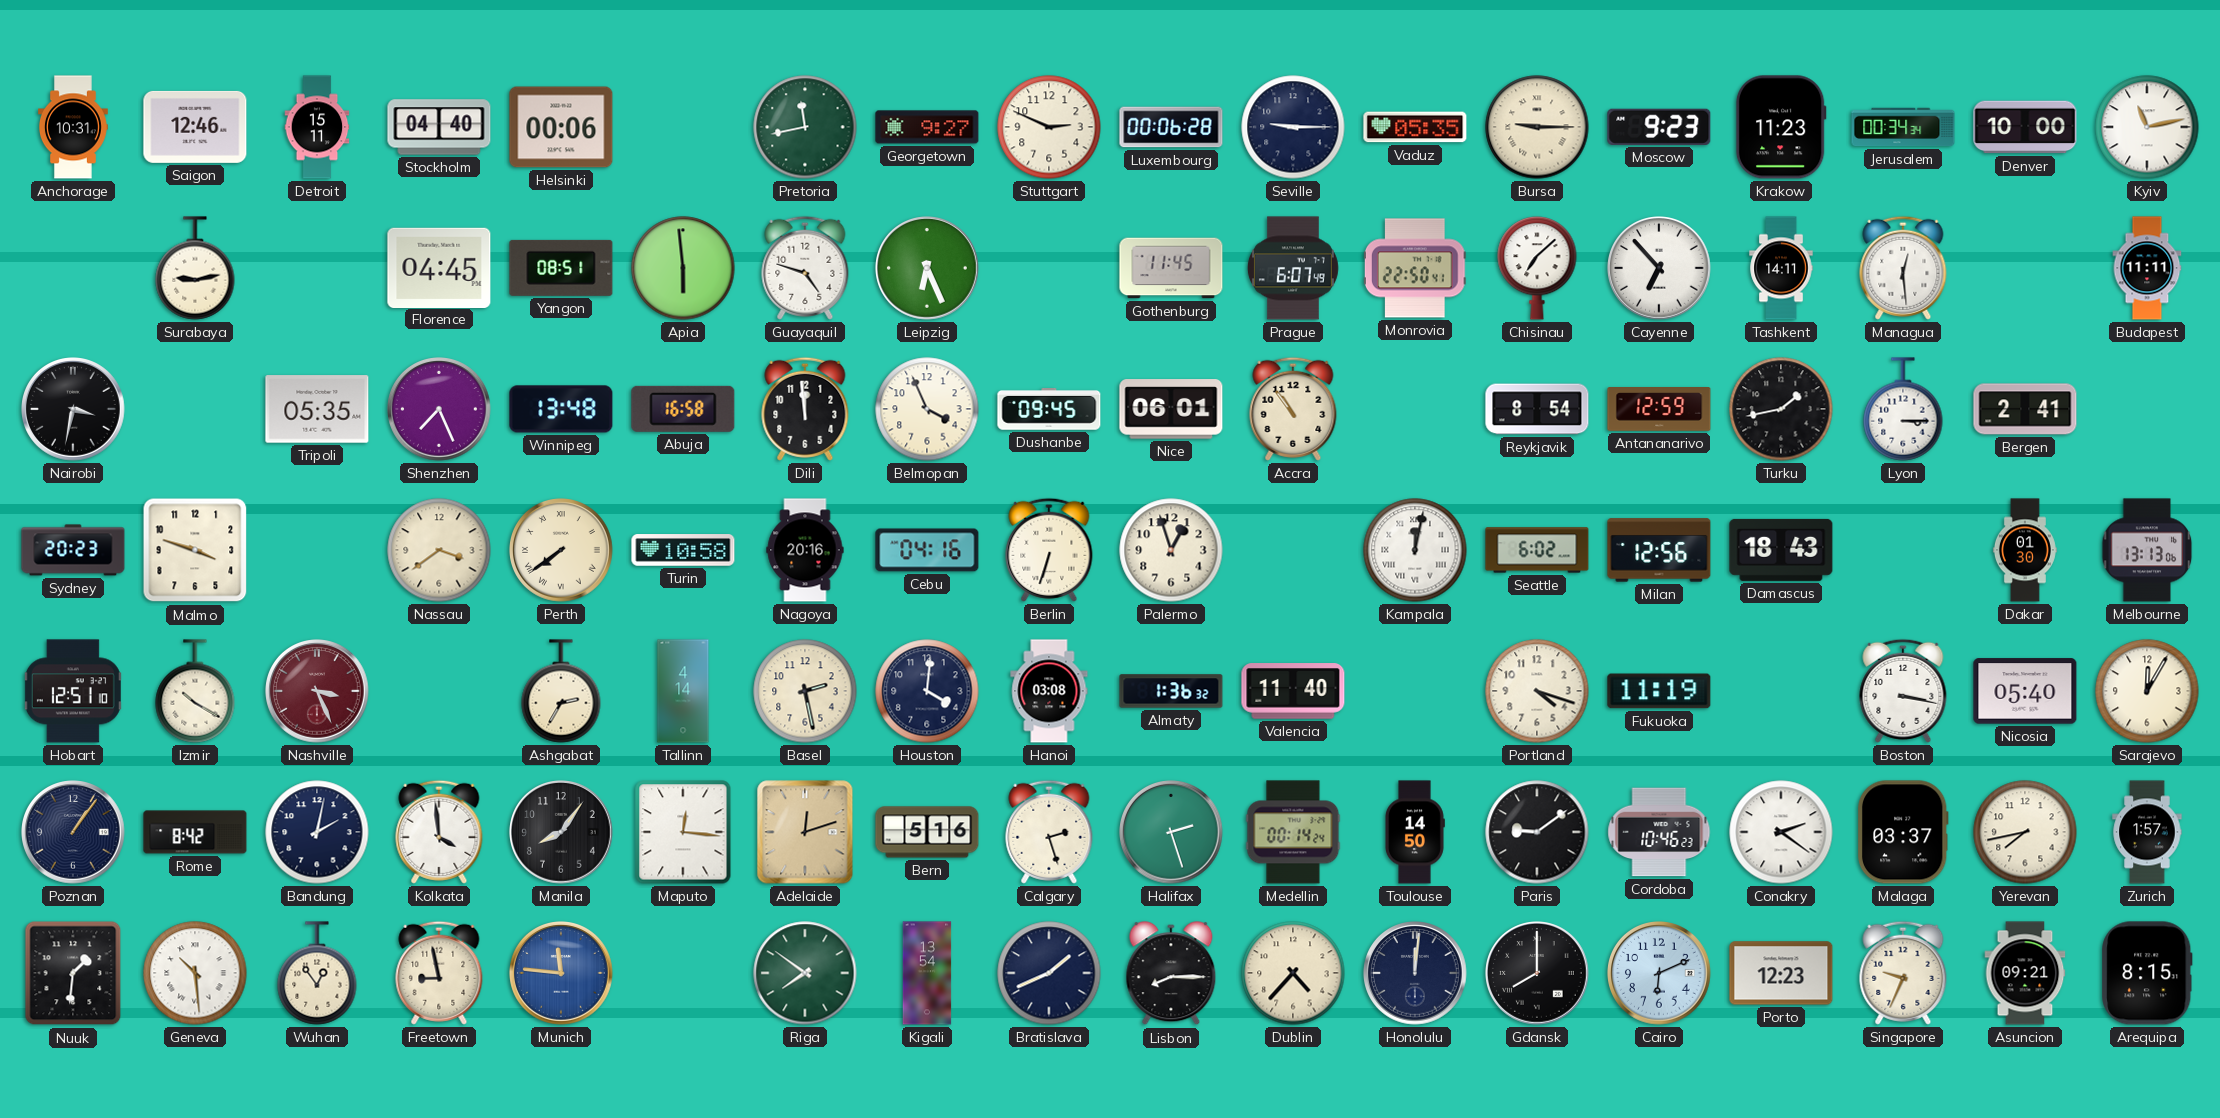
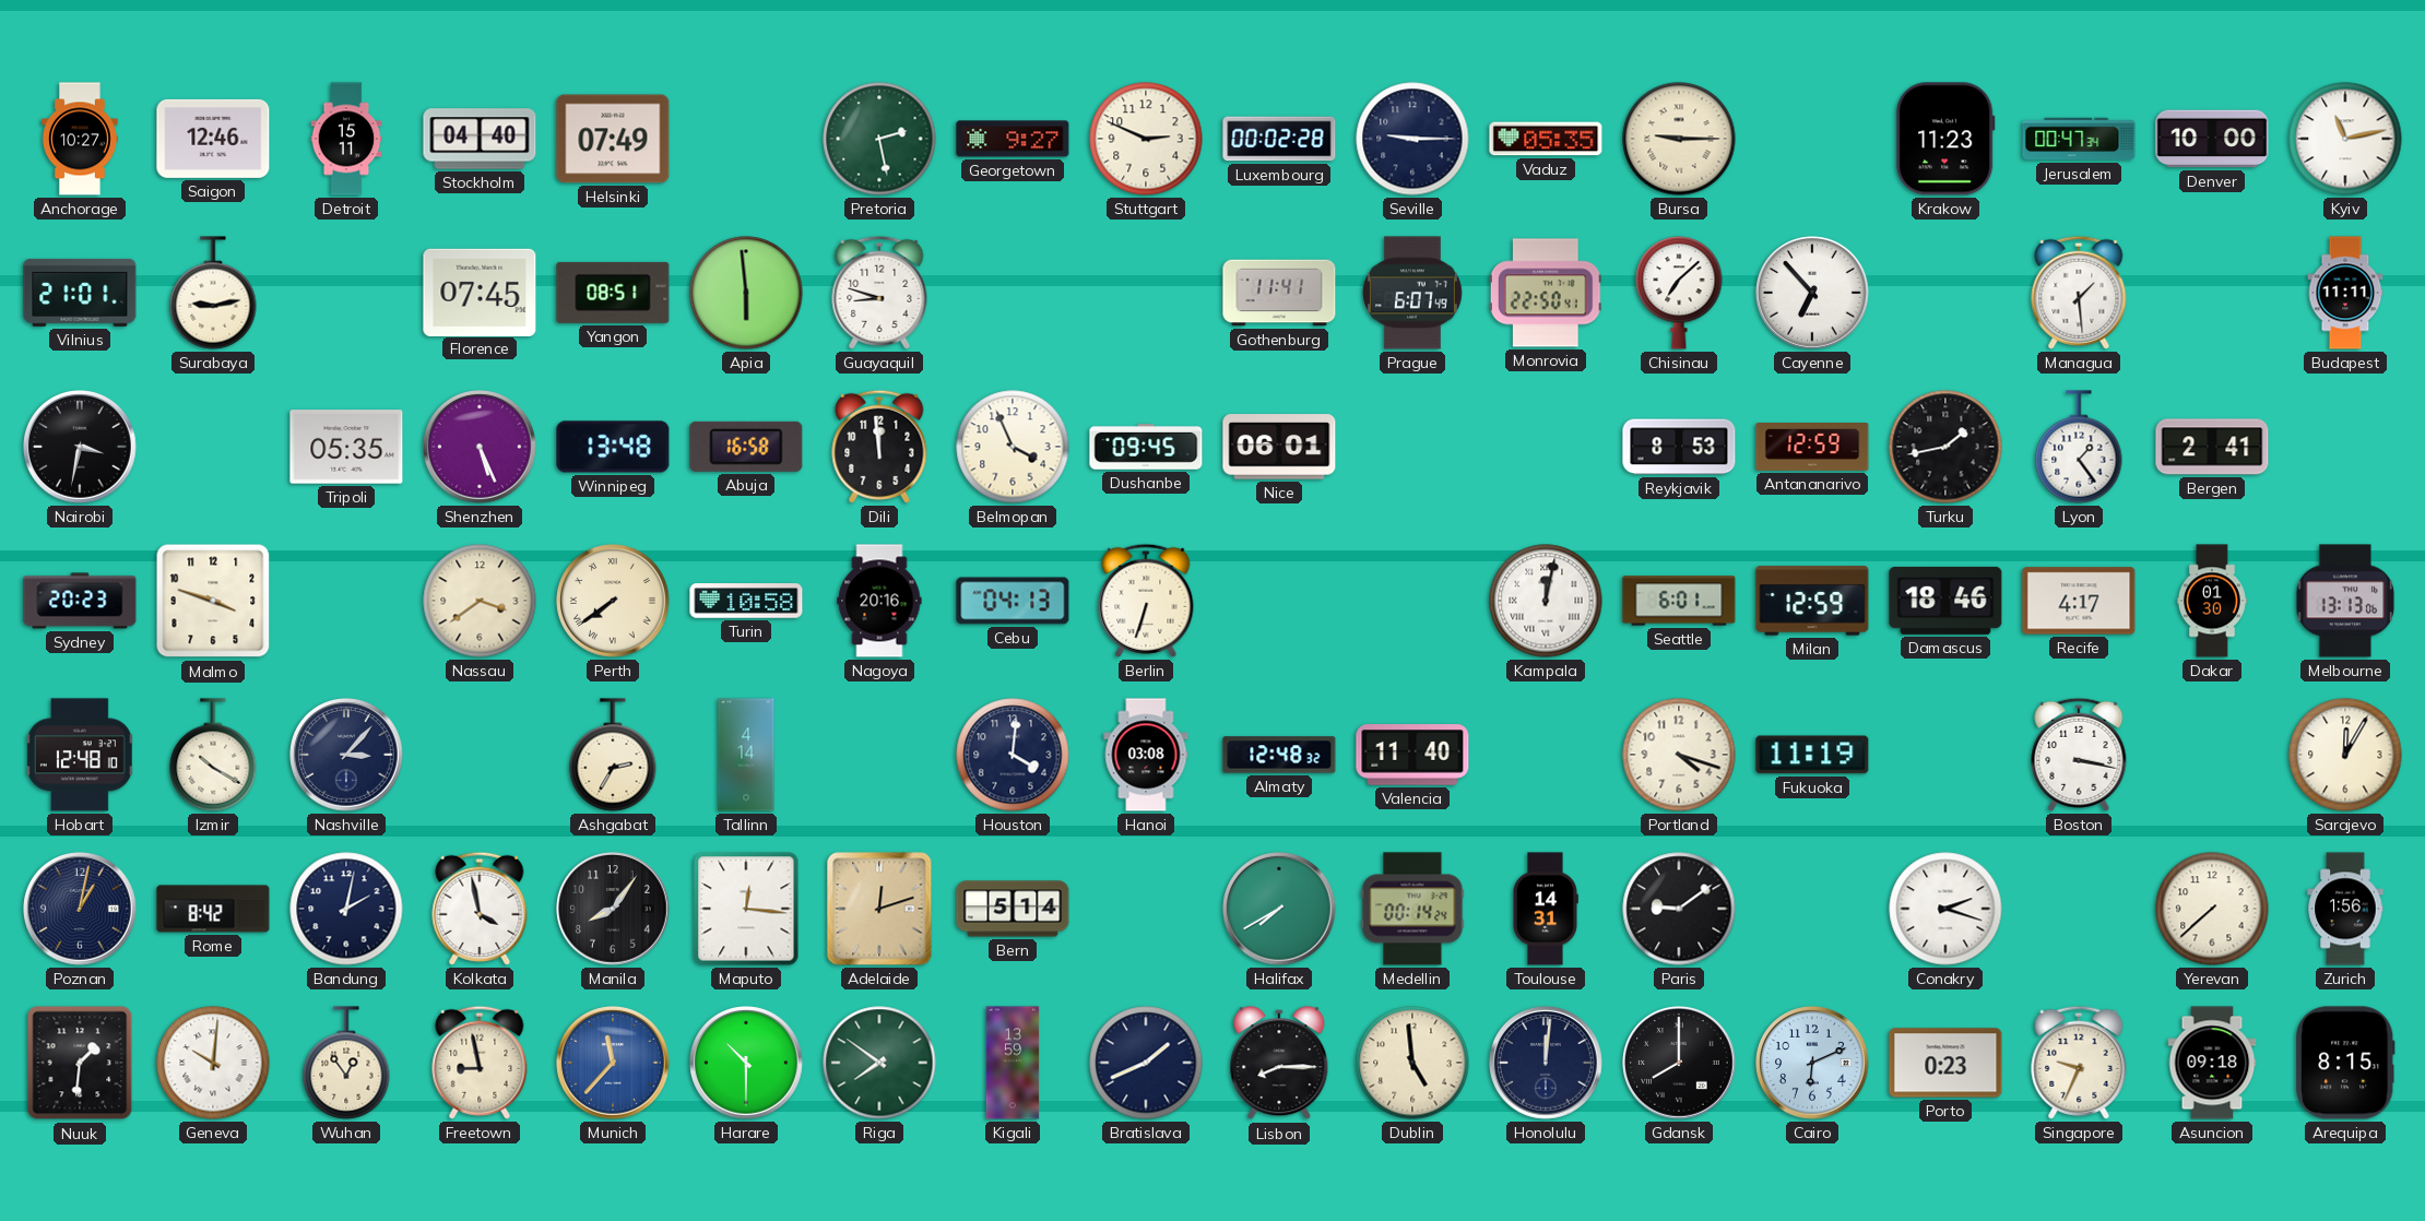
Anchorage: 10:31 -> 10:27
Helsinki: 00:06 -> 07:49
Pretoria: 11:43 -> 2:28
Luxembourg: 00:06 -> 00:02
Moscow: 9:23 -> none
Jerusalem: 00:34 -> 00:47
Vilnius: none -> 21:01
Florence: 04:45 -> 07:45
Guayaquil: 4:48 -> 8:48
Leipzig: 6:26 -> none
Gothenburg: 11:45 -> 11:41
Tashkent: 14:11 -> none
Managua: 12:29 -> 1:29
Shenzhen: 7:26 -> 5:26
Accra: 10:54 -> none
Reykjavik: 8:54 -> 8:53
Lyon: 3:15 -> 1:24
Cebu: 04:16 -> 04:13
Palermo: 12:57 -> none
Seattle: 6:02 -> 6:01
Milan: 12:56 -> 12:59
Damascus: 18:43 -> 18:46
Recife: none -> 4:17
Hobart: 12:51 -> 12:48
Nashville: 3:26 -> 3:07
Nashville dial: burgundy -> navy
Basel: 2:28 -> none
Almaty: 1:36 -> 12:48
Nicosia: 05:40 -> none
Poznan: 1:06 -> 1:02
Kolkata: 3:59 -> 3:58
Bern: 5:16 -> 5:14
Calgary: 2:27 -> none
Halifax: 2:27 -> 7:40
Toulouse: 14:50 -> 14:31
Cordoba: 10:46 -> none
Conakry: 2:21 -> 2:18
Malaga: 03:37 -> none
Yerevan: 7:43 -> 7:38
Zurich: 1:57 -> 1:56
Geneva: 10:29 -> 10:01
Munich: 11:46 -> 11:37
Harare: none -> 10:30
Kigali: 13:54 -> 13:59
Dublin: 4:37 -> 4:59
Porto: 12:23 -> 0:23
Asuncion: 09:21 -> 09:18
